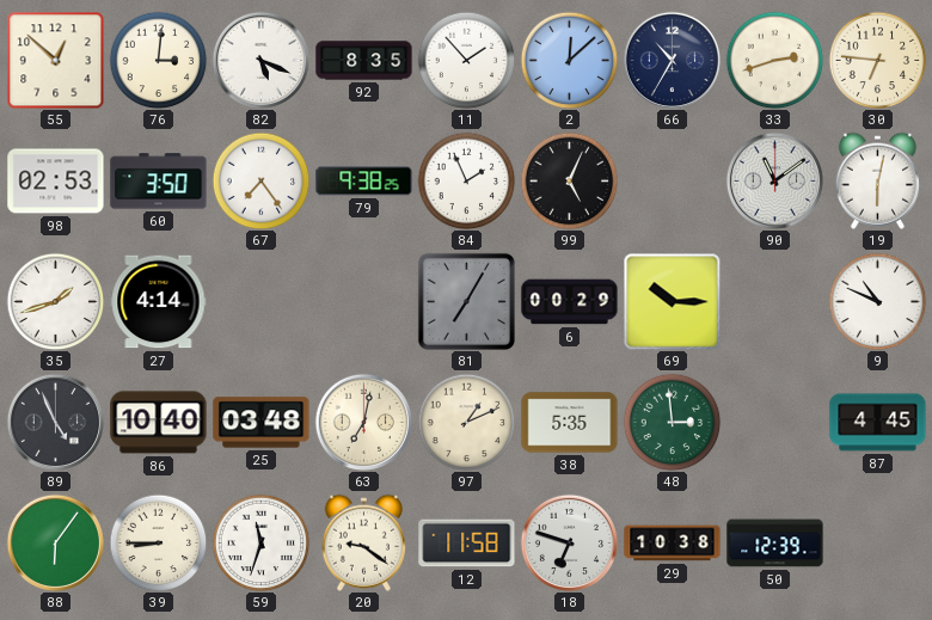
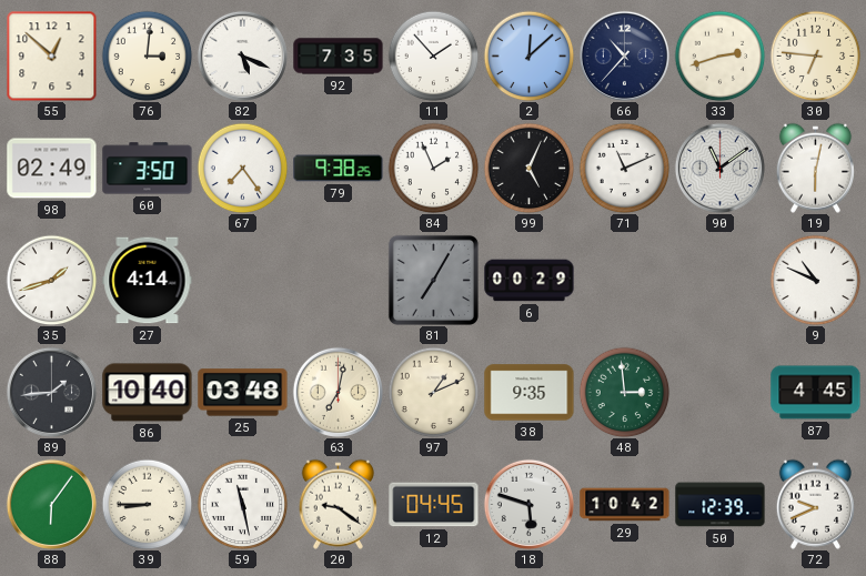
92: 8:35 -> 7:35
66: 10:35 -> 10:37
98: 02:53 -> 02:49
71: none -> 11:11
69: 10:15 -> none
89: 4:56 -> 1:44
38: 5:35 -> 9:35
59: 11:33 -> 11:28
12: 11:58 -> 04:45
18: 6:48 -> 5:48
29: 10:38 -> 10:42
72: none -> 9:41
